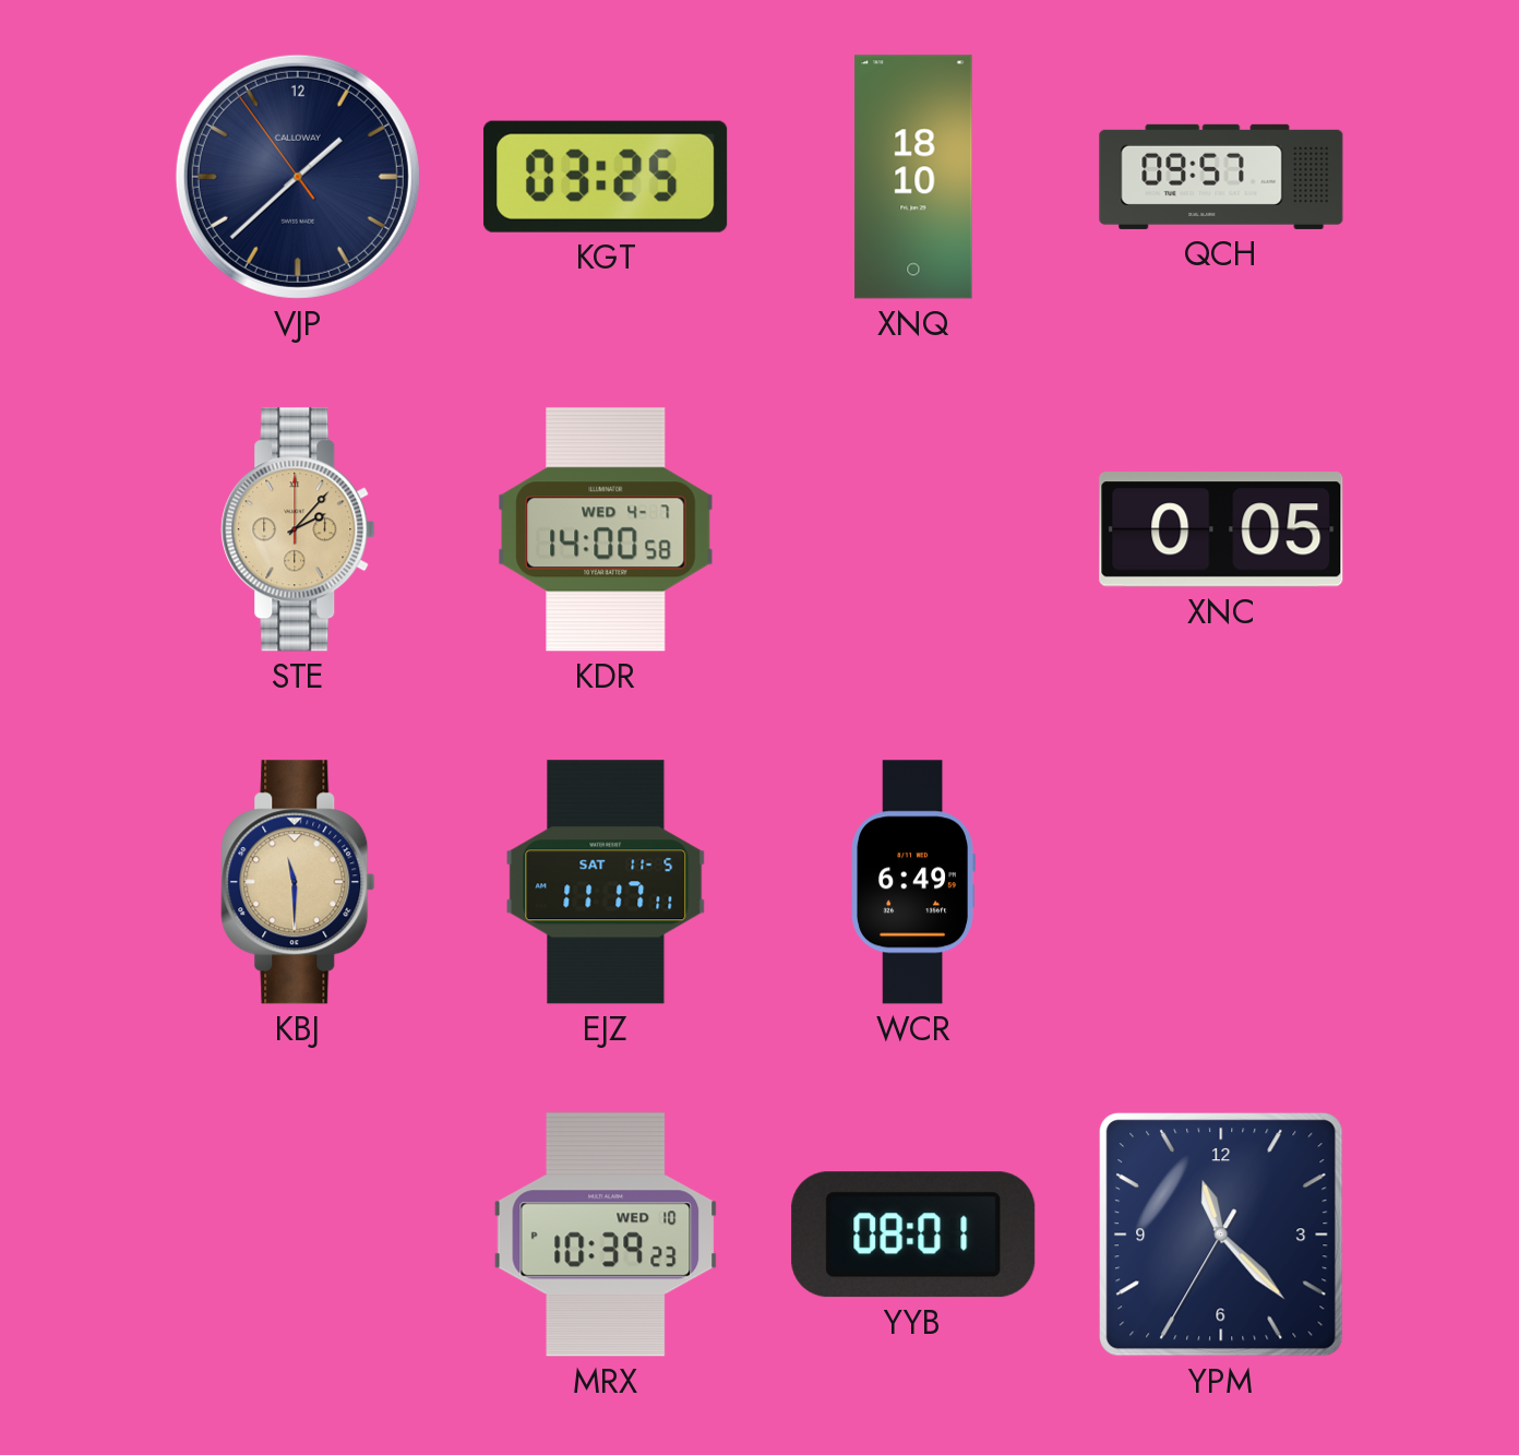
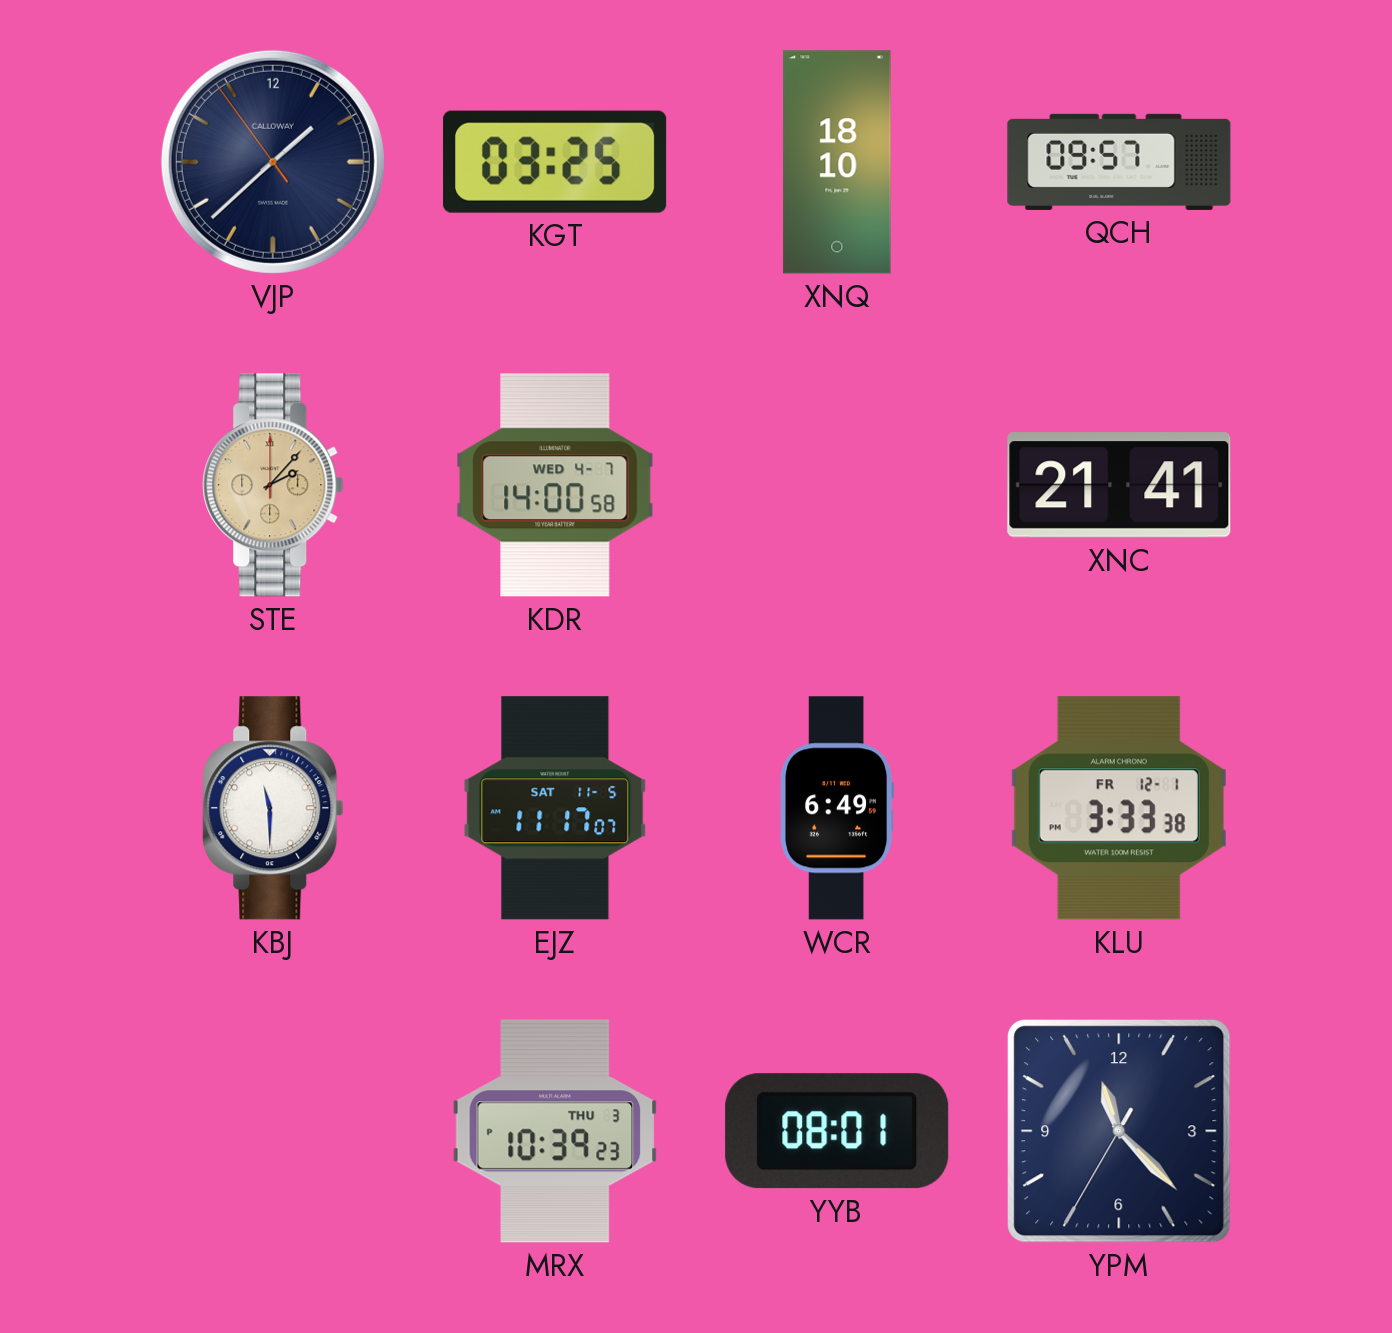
XNC: 0:05 -> 21:41
KBJ dial: champagne -> white
EJZ: 11:17:11 -> 11:17:07
KLU: none -> 3:33
MRX date: WED 10 -> THU 3
